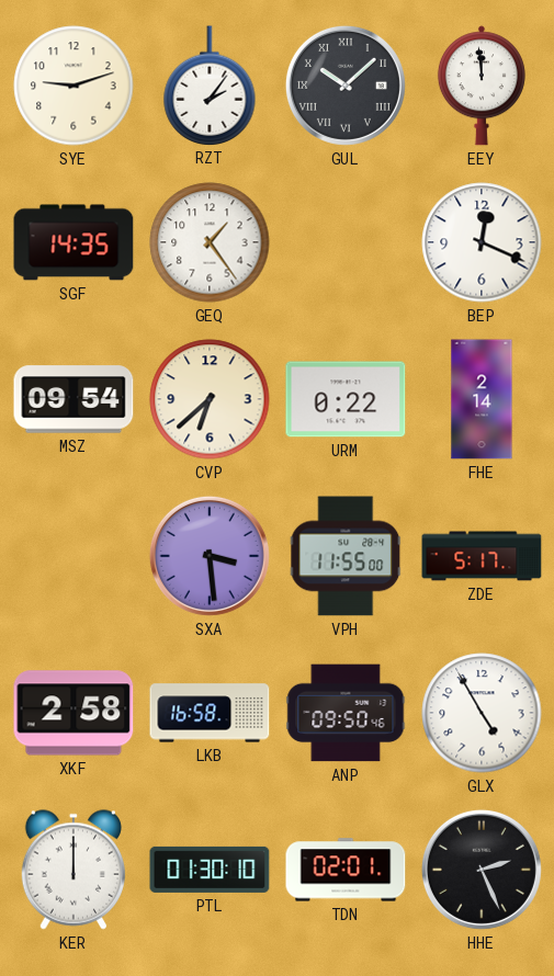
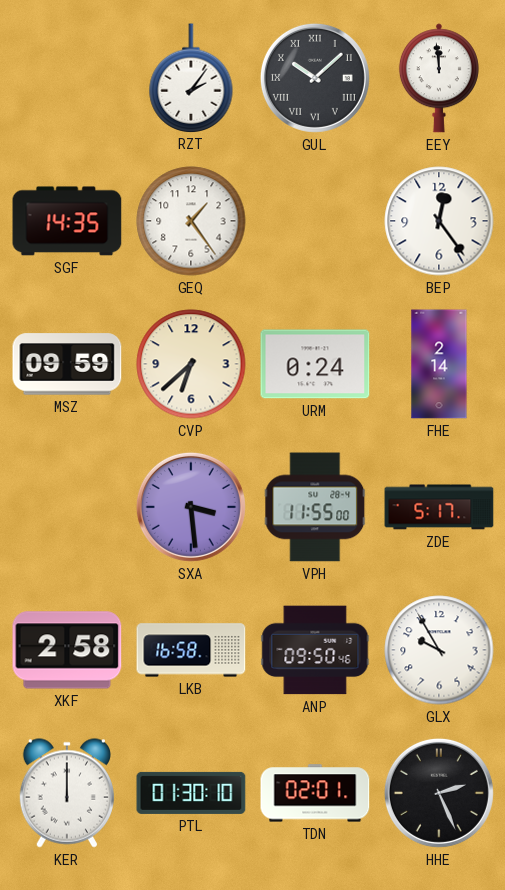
SYE: 9:12 -> none
BEP: 12:19 -> 12:24
MSZ: 09:54 -> 09:59
URM: 0:22 -> 0:24
GLX: 4:55 -> 9:55
